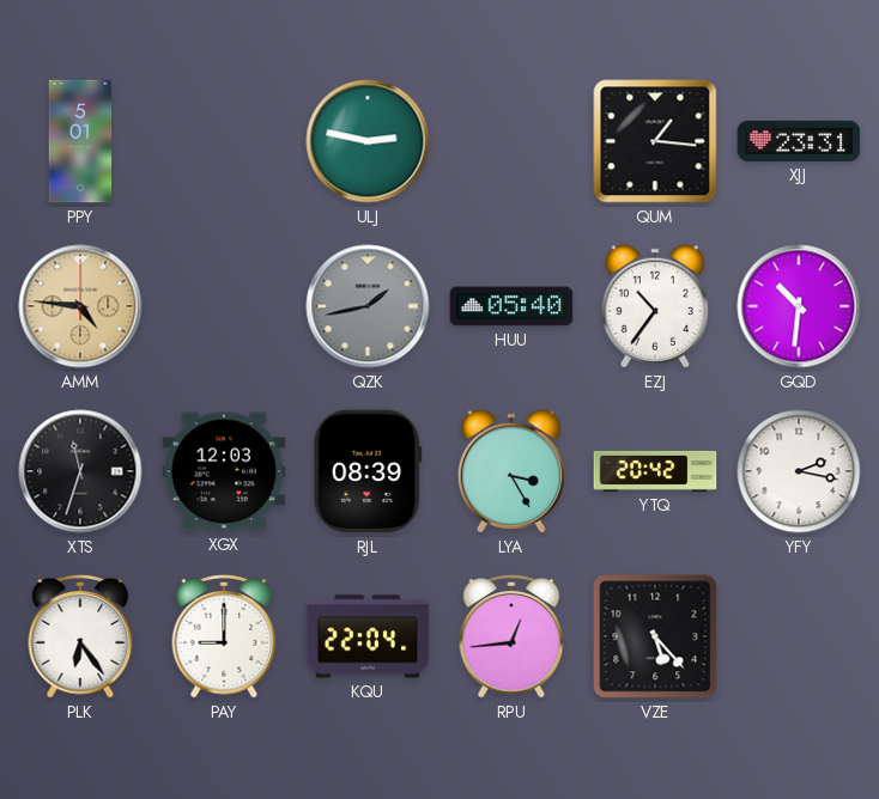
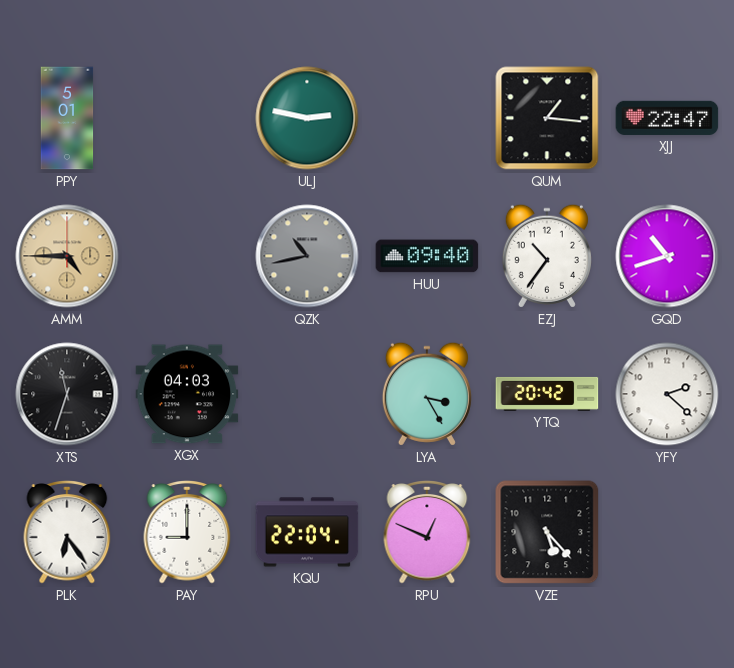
XJJ: 23:31 -> 22:47
AMM: 4:46 -> 4:45
QZK: 1:43 -> 10:43
HUU: 05:40 -> 09:40
GQD: 10:31 -> 10:42
XGX: 12:03 -> 04:03
RJL: 08:39 -> none
YFY: 2:17 -> 2:22
RPU: 12:44 -> 12:49
